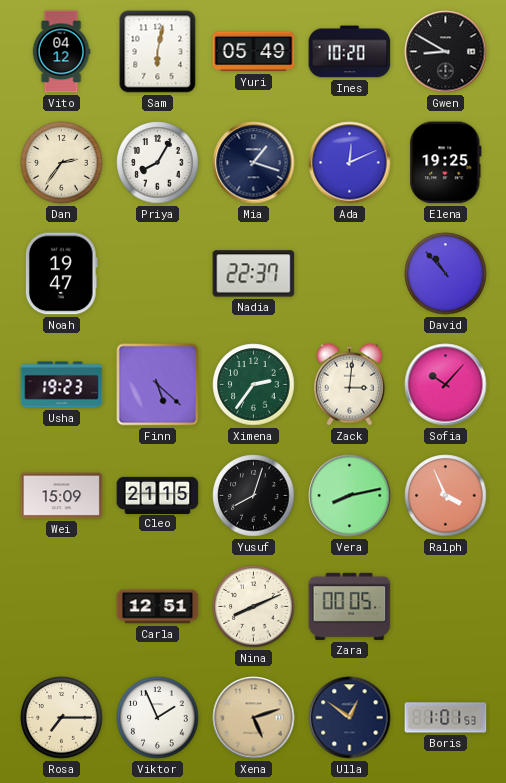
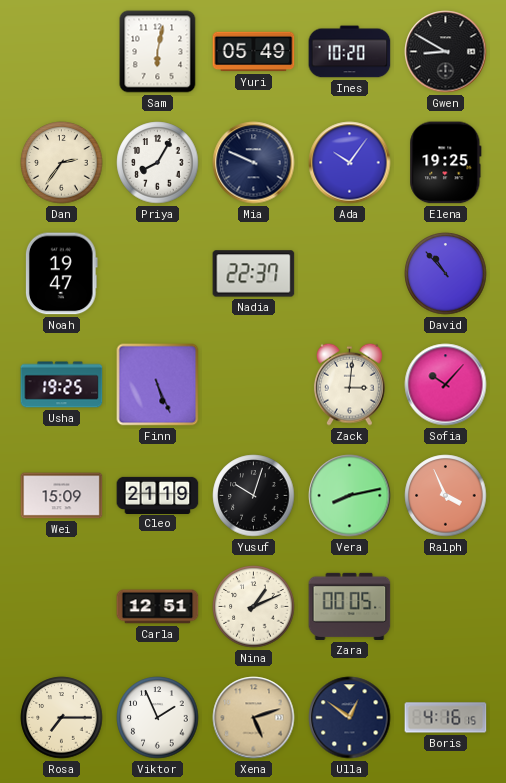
Vito: 04:12 -> none
Mia: 1:18 -> 9:49
Ada: 12:11 -> 10:06
Usha: 19:23 -> 19:25
Finn: 5:22 -> 5:26
Ximena: 2:36 -> none
Cleo: 21:15 -> 21:19
Yusuf: 8:03 -> 10:03
Nina: 8:11 -> 1:11
Boris: 1:01 -> 4:16
